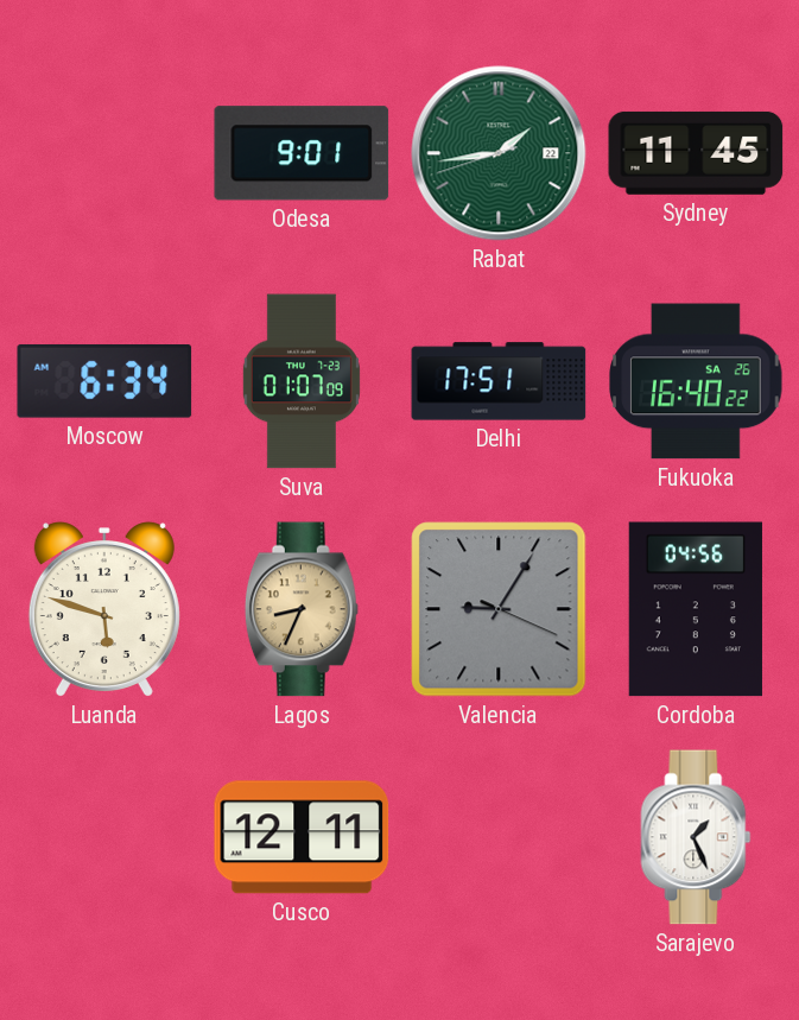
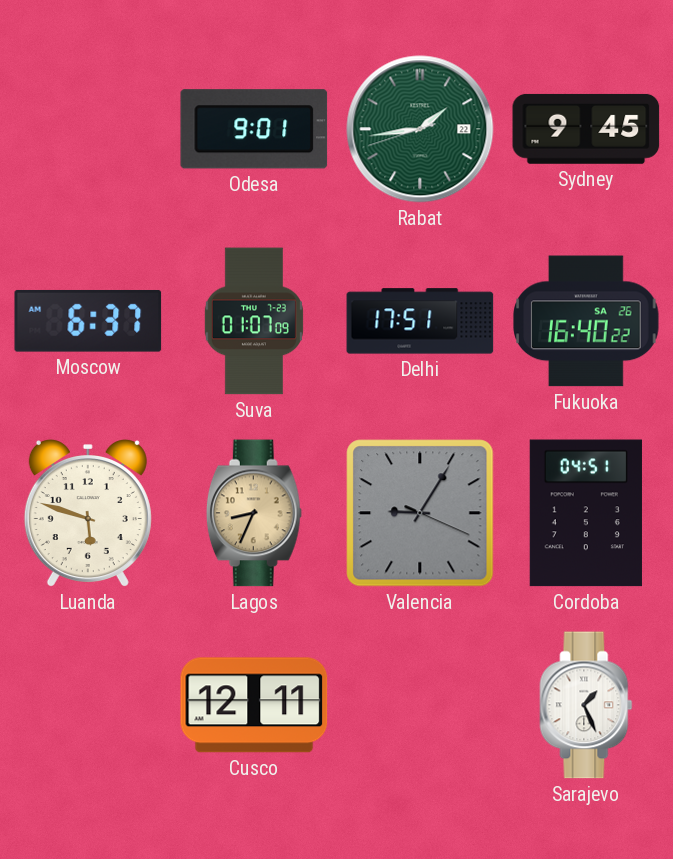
Sydney: 11:45 -> 9:45
Moscow: 6:34 -> 6:37
Cordoba: 04:56 -> 04:51
